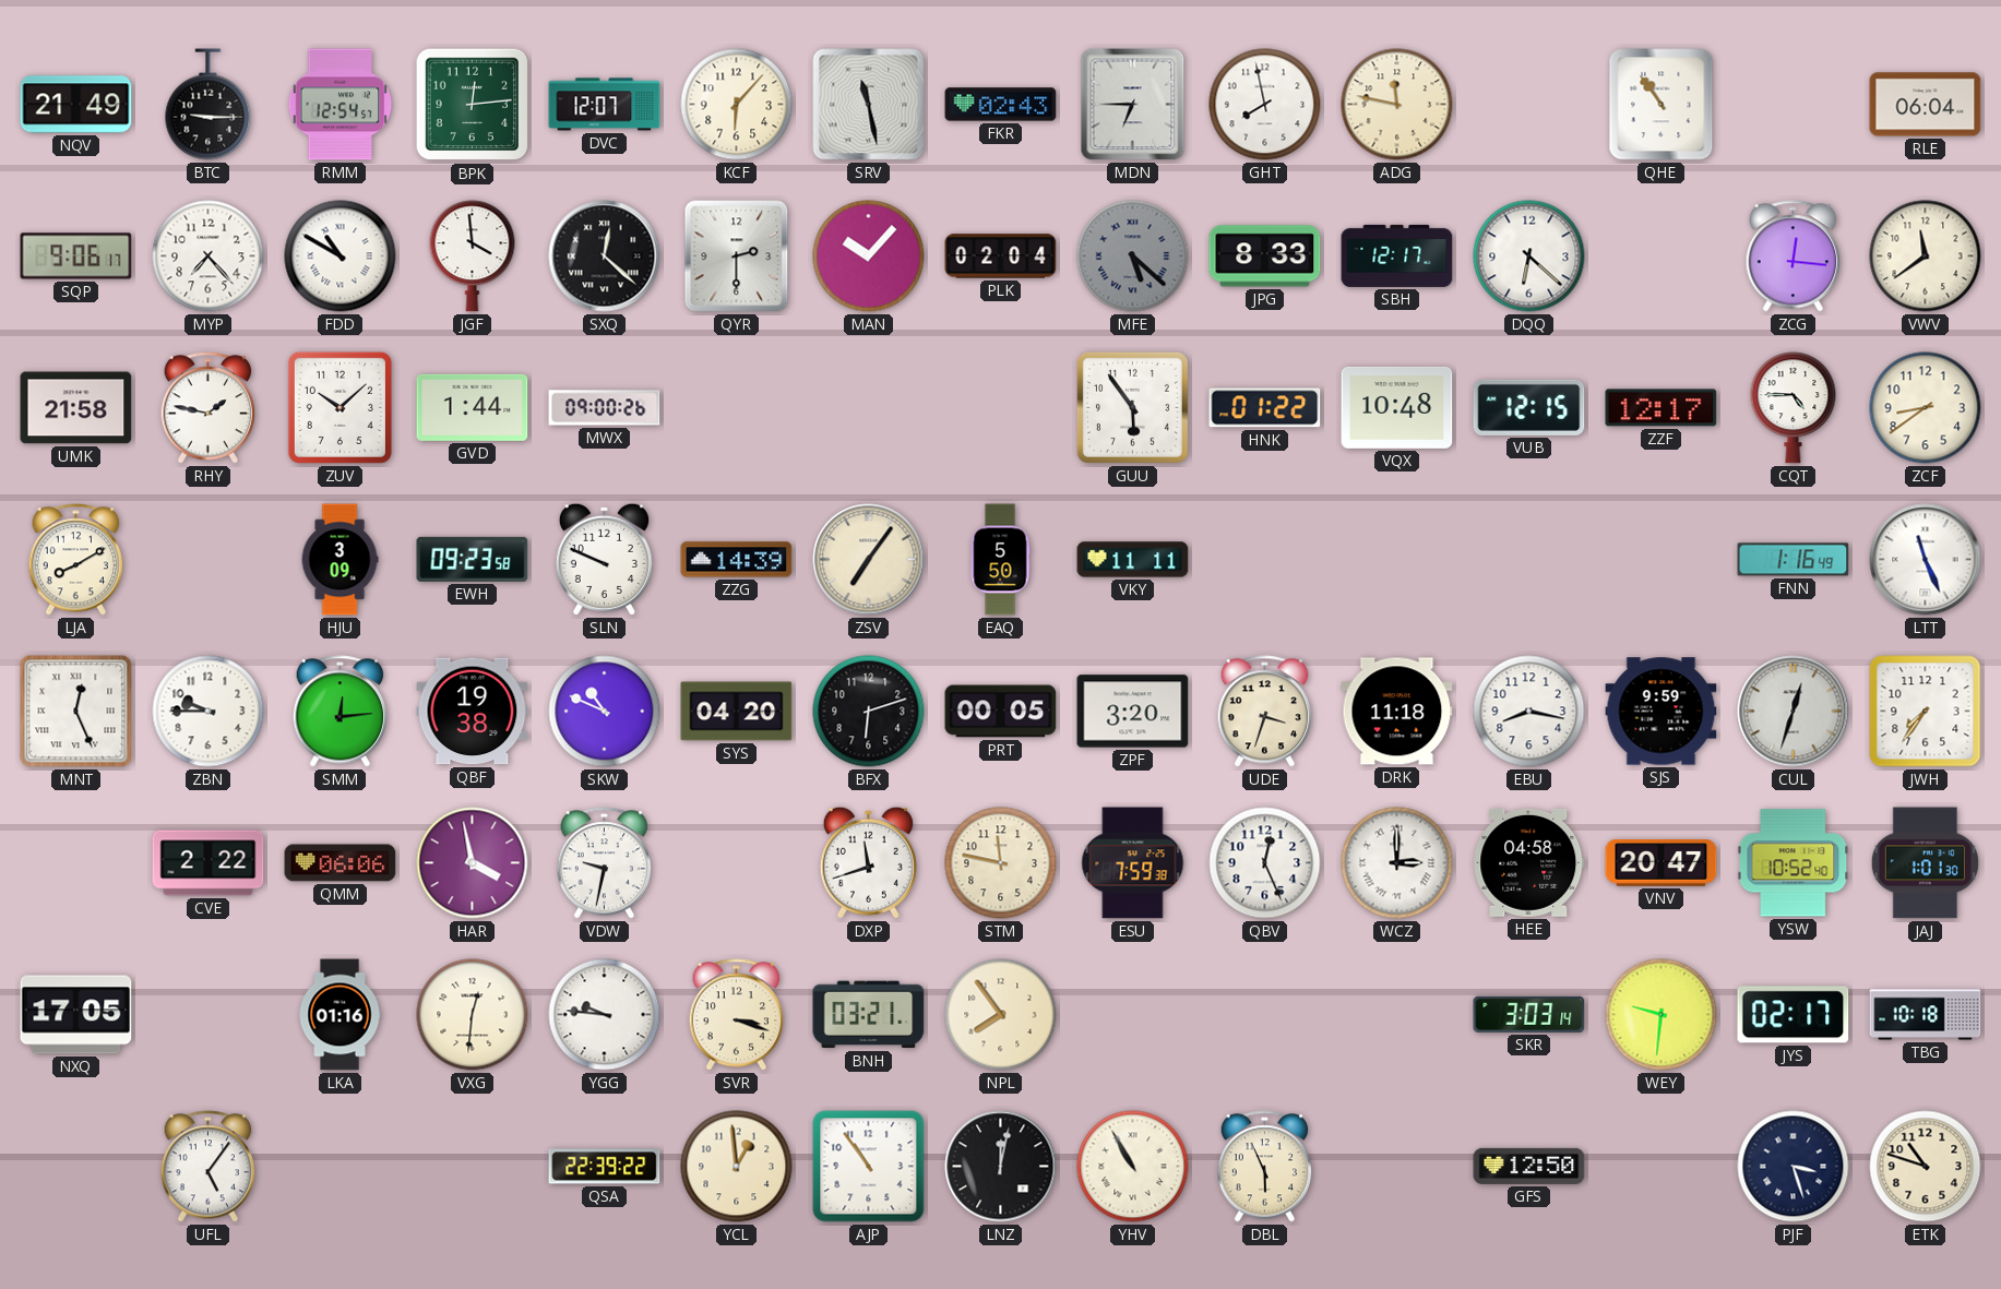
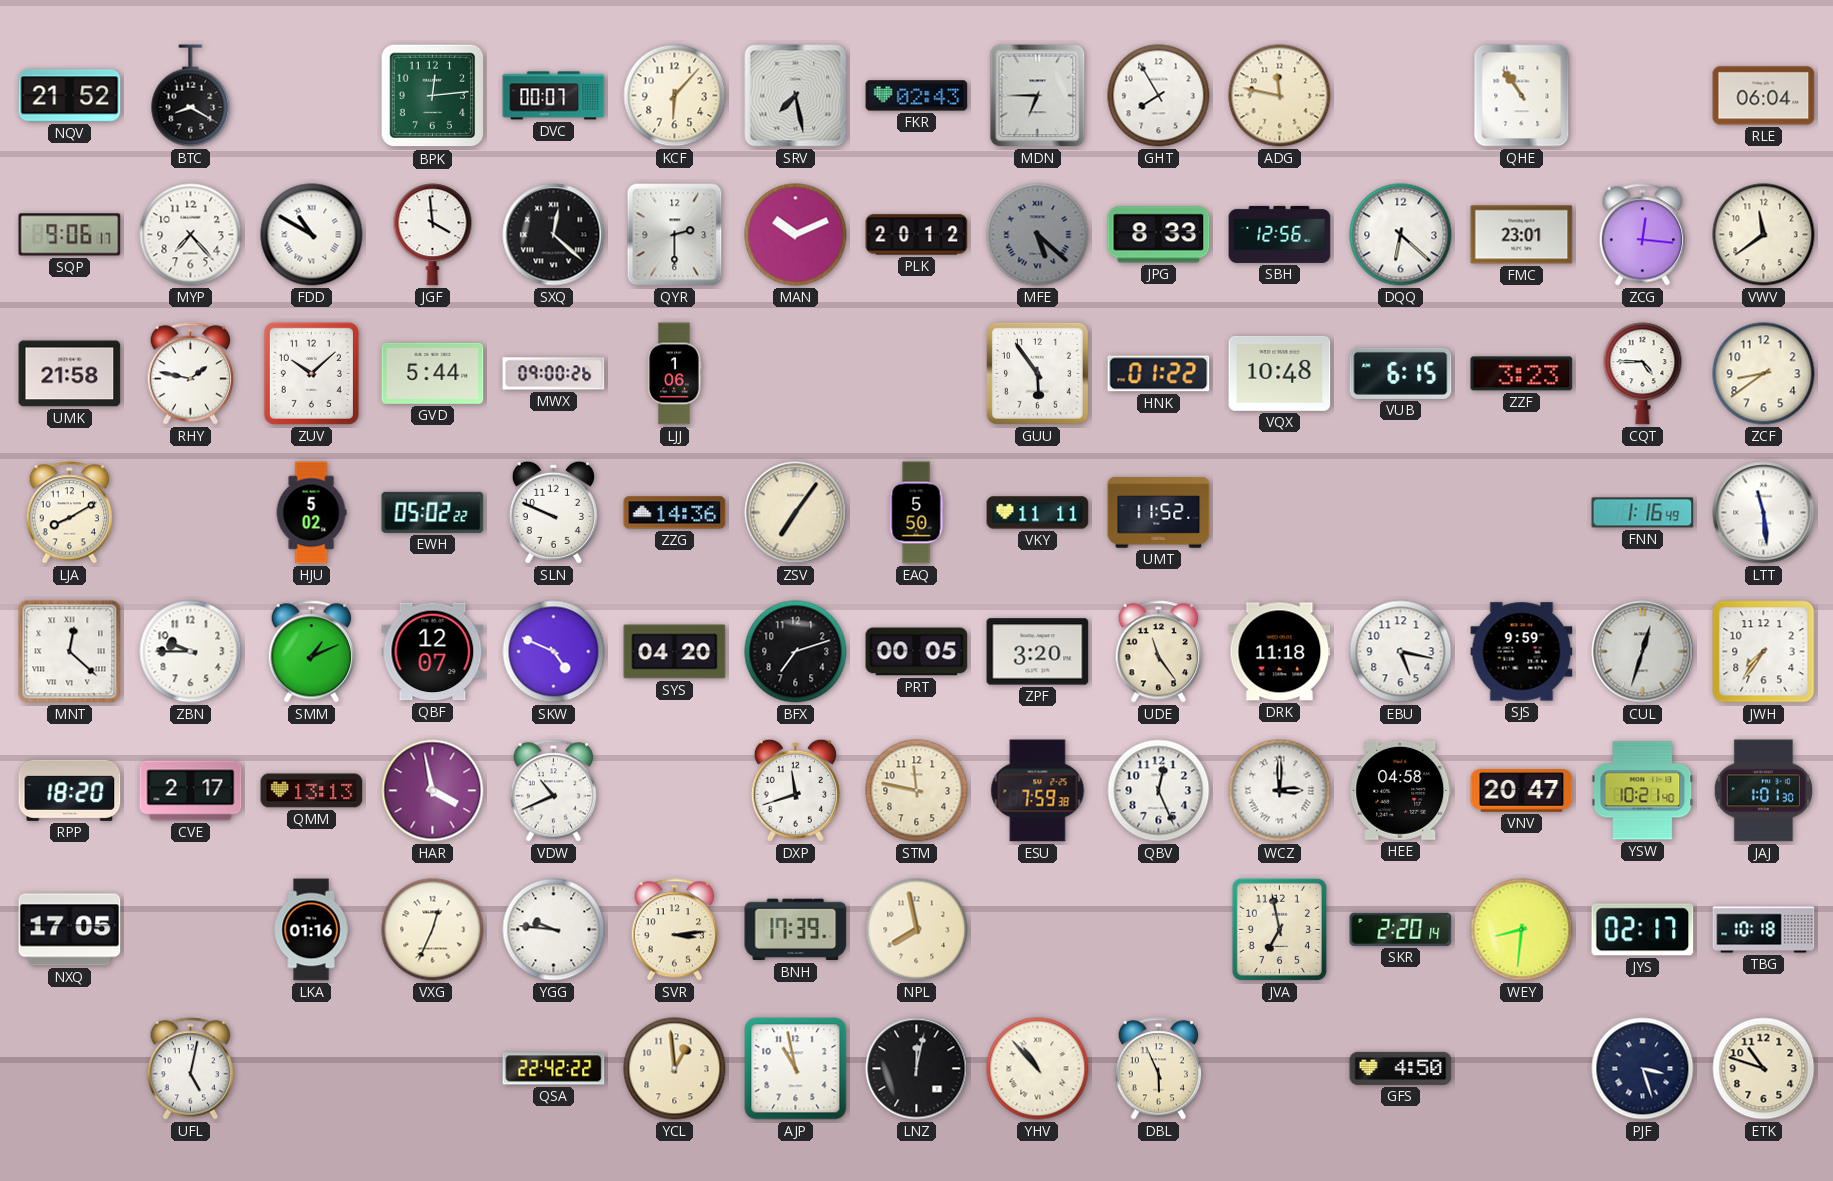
NQV: 21:49 -> 21:52
BTC: 9:15 -> 8:20
RMM: 12:54 -> none
DVC: 12:07 -> 00:07
SRV: 11:28 -> 7:28
GHT: 7:58 -> 7:55
MAN: 10:07 -> 10:11
PLK: 02:04 -> 20:12
SBH: 12:17 -> 12:56
FMC: none -> 23:01
GVD: 1:44 -> 5:44
LJJ: none -> 1:06
VUB: 12:15 -> 6:15
ZZF: 12:17 -> 3:23
HJU: 3:09 -> 5:02
EWH: 09:23 -> 05:02
ZZG: 14:39 -> 14:36
UMT: none -> 11:52
LTT: 11:26 -> 11:29
MNT: 12:26 -> 12:22
SMM: 12:14 -> 1:11
QBF: 19:38 -> 12:07
SKW: 10:49 -> 4:49
BFX: 6:12 -> 7:12
UDE: 3:33 -> 11:24
EBU: 8:17 -> 5:17
RPP: none -> 18:20
CVE: 2:22 -> 2:17
QMM: 06:06 -> 13:13
VDW: 9:32 -> 10:41
YSW: 10:52 -> 10:21
VXG: 12:31 -> 12:34
SVR: 3:18 -> 3:14
BNH: 03:21 -> 17:39
NPL: 7:54 -> 7:58
JVA: none -> 6:58
SKR: 3:03 -> 2:20
WEY: 9:31 -> 8:31
UFL: 5:06 -> 5:02
QSA: 22:39 -> 22:42
AJP: 10:54 -> 10:58
YHV: 10:55 -> 10:53
GFS: 12:50 -> 4:50
